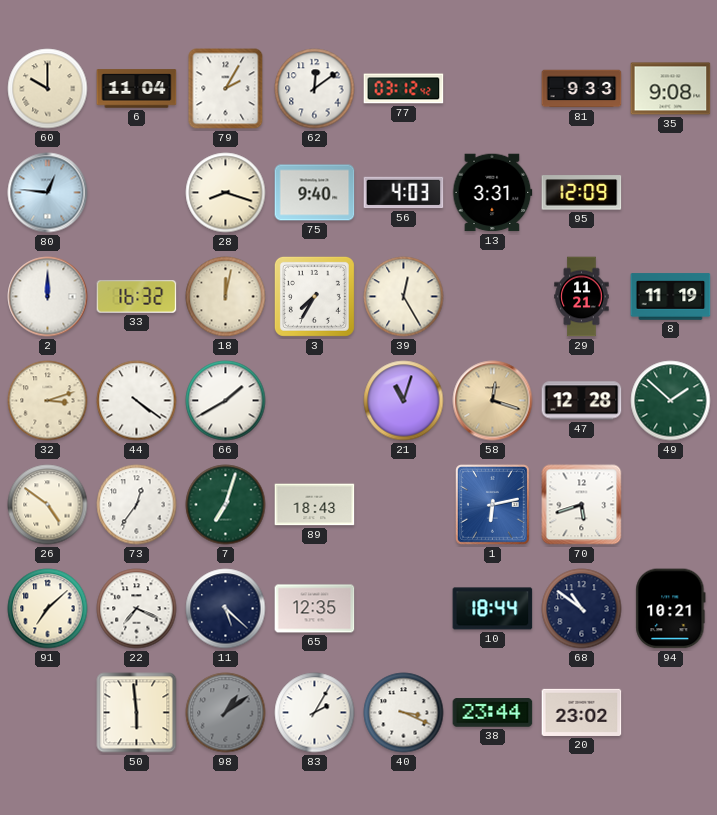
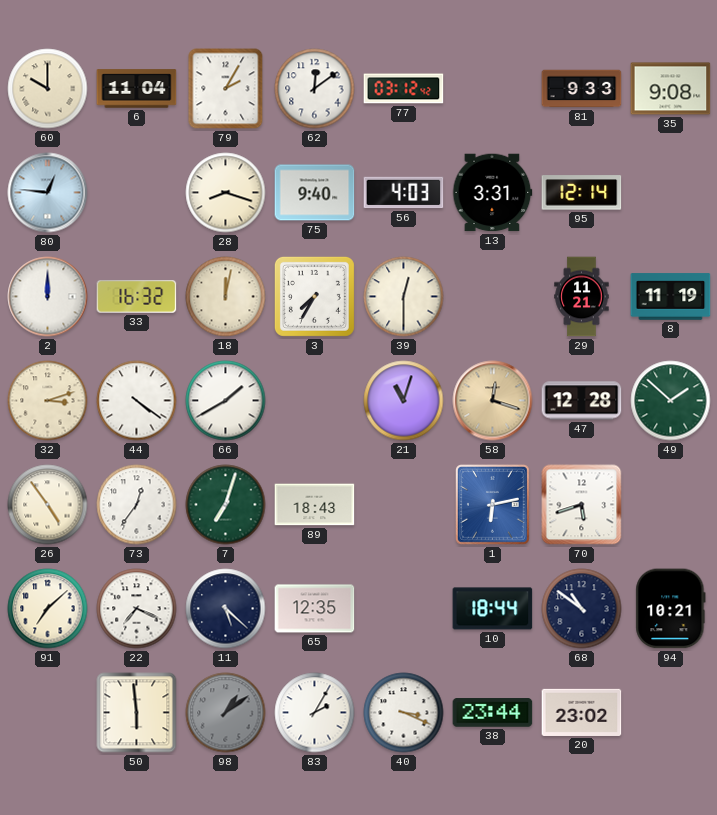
95: 12:09 -> 12:14
39: 12:25 -> 12:30
26: 4:51 -> 4:54
